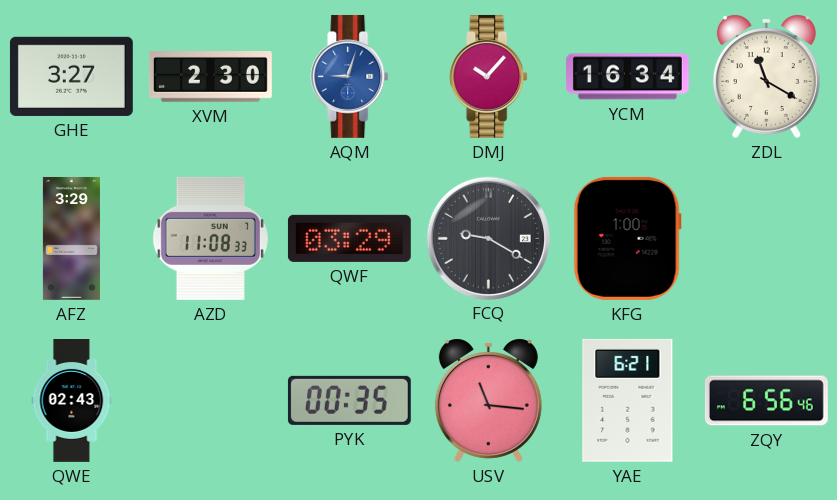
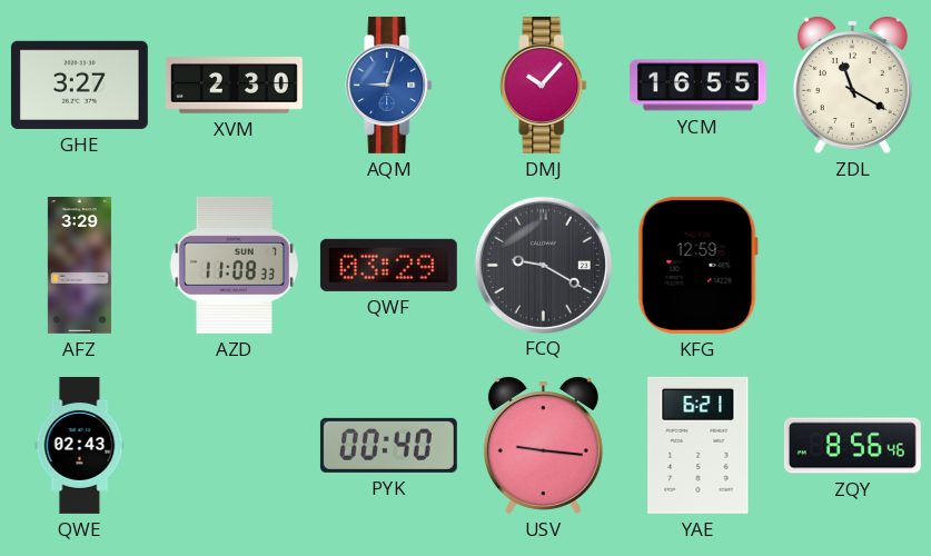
YCM: 16:34 -> 16:55
KFG: 1:00 -> 12:59
PYK: 00:35 -> 00:40
USV: 11:16 -> 9:16
ZQY: 6:56 -> 8:56
